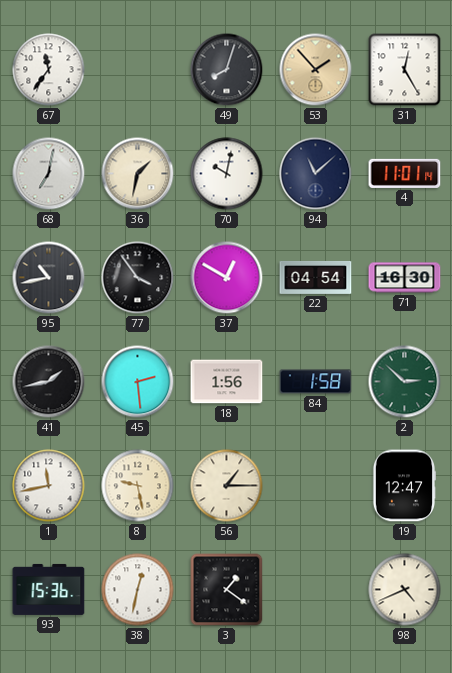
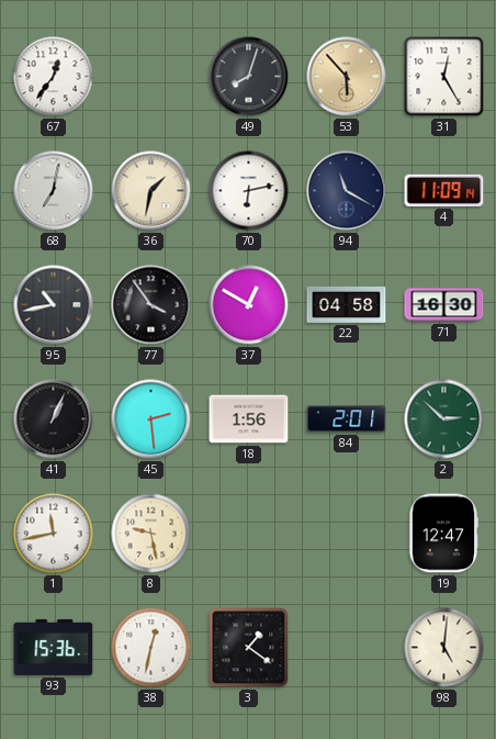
67: 11:36 -> 12:36
53: 1:53 -> 5:53
70: 10:02 -> 6:13
94: 11:08 -> 11:20
4: 11:01 -> 11:09
22: 04:54 -> 04:58
41: 1:43 -> 1:04
84: 1:58 -> 2:01
56: 1:15 -> none
98: 4:41 -> 5:01
